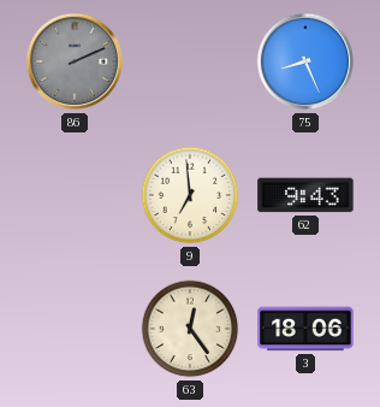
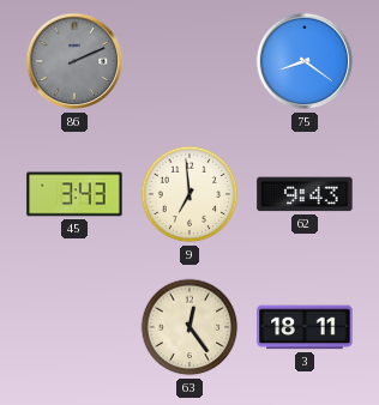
75: 8:26 -> 8:21
45: none -> 3:43
3: 18:06 -> 18:11
